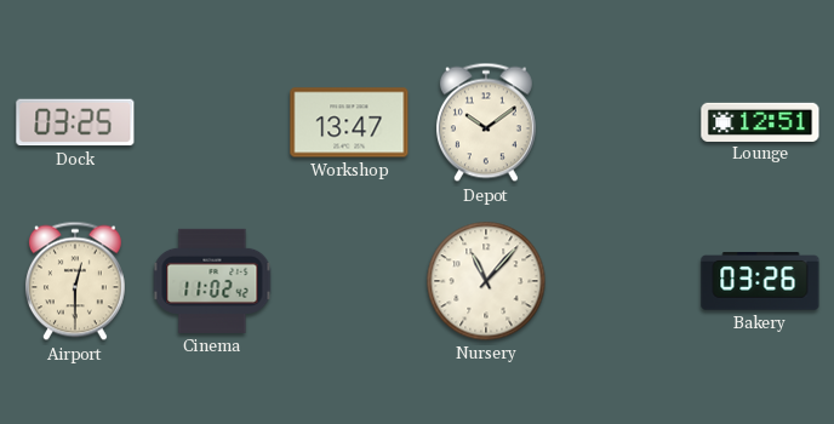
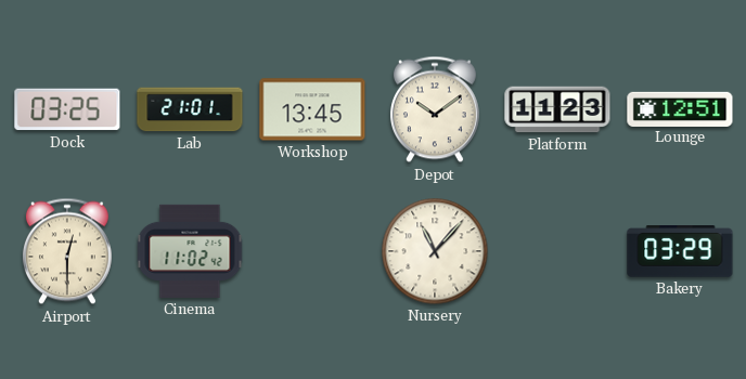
Lab: none -> 21:01
Workshop: 13:47 -> 13:45
Platform: none -> 11:23
Bakery: 03:26 -> 03:29
